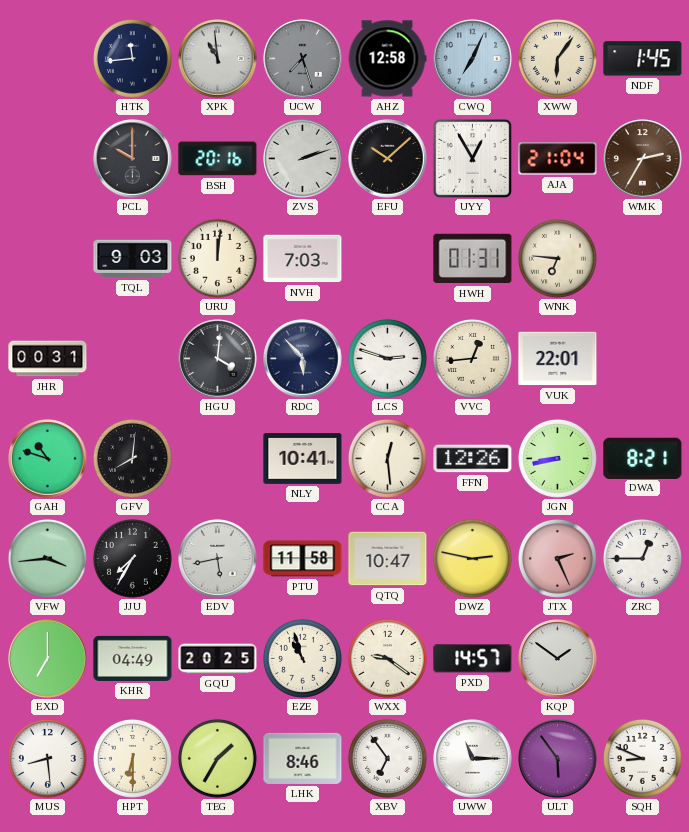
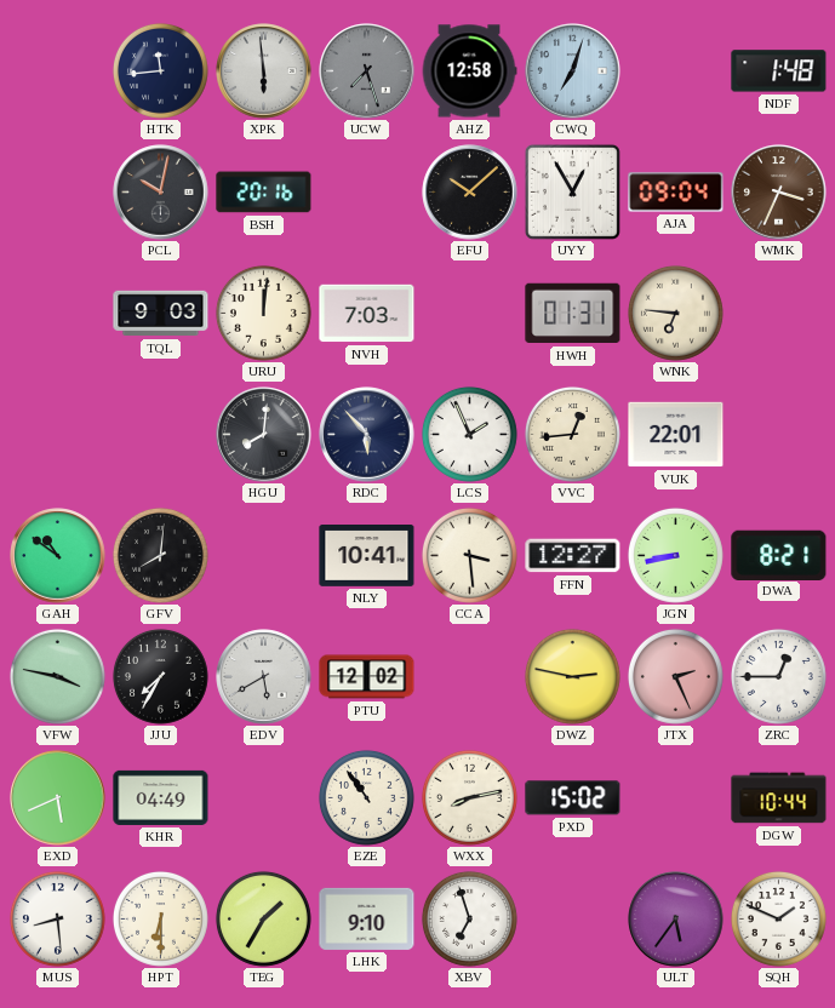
XPK: 10:59 -> 5:59
CWQ: 7:04 -> 7:03
XWW: 6:06 -> none
NDF: 1:45 -> 1:48
PCL: 10:00 -> 10:02
ZVS: 2:12 -> none
AJA: 21:04 -> 09:04
WMK: 2:35 -> 3:34
JHR: 00:31 -> none
HGU: 4:01 -> 8:01
LCS: 2:48 -> 1:56
GAH: 10:48 -> 10:51
CCA: 12:29 -> 3:29
FFN: 12:26 -> 12:27
VFW: 3:44 -> 3:47
EDV: 5:43 -> 5:40
PTU: 11:58 -> 12:02
QTQ: 10:47 -> none
EXD: 7:00 -> 5:41
GQU: 20:25 -> none
EZE: 10:57 -> 10:54
WXX: 9:21 -> 8:13
PXD: 14:57 -> 15:02
KQP: 1:51 -> none
DGW: none -> 10:44
LHK: 8:46 -> 9:10
XBV: 6:54 -> 6:57
UWW: 11:15 -> none
ULT: 5:54 -> 5:36
SQH: 8:49 -> 1:49
